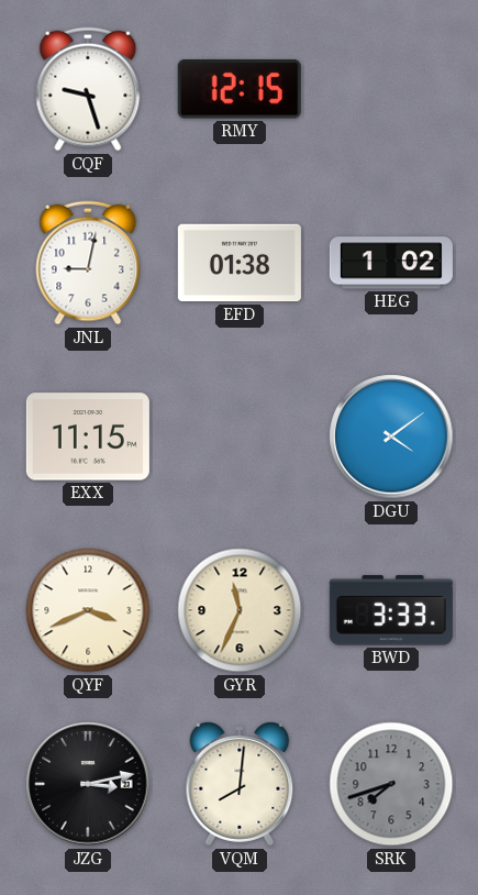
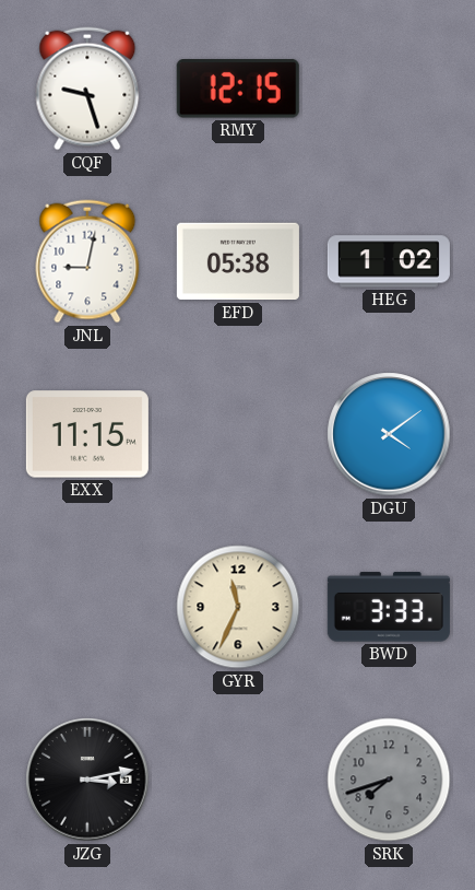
EFD: 01:38 -> 05:38
QYF: 3:41 -> none
VQM: 8:01 -> none
